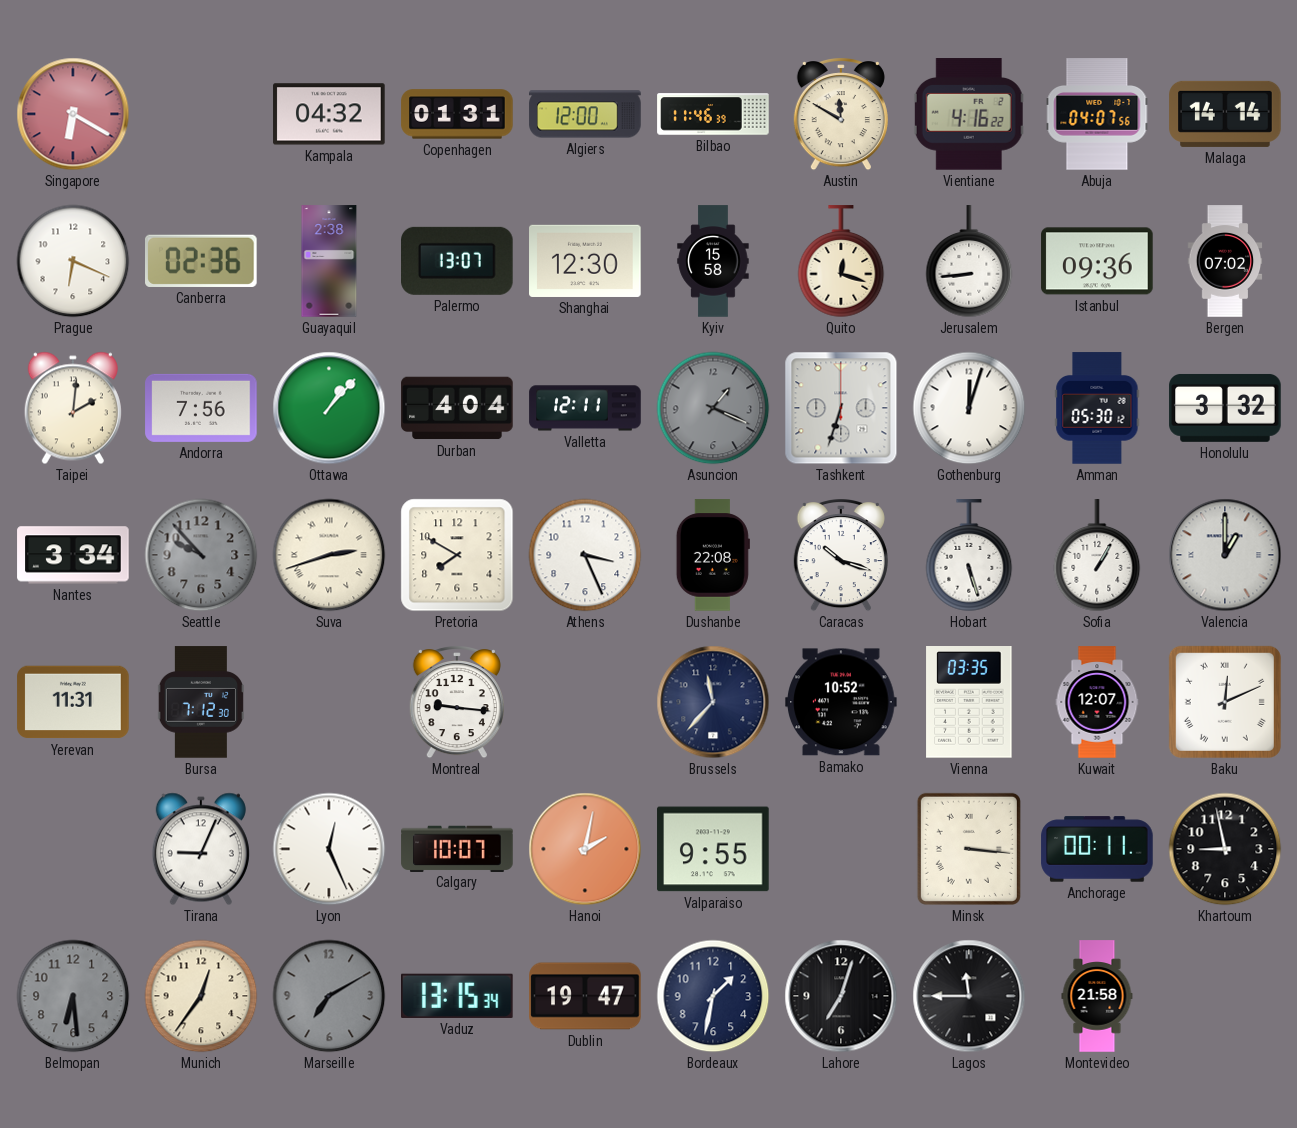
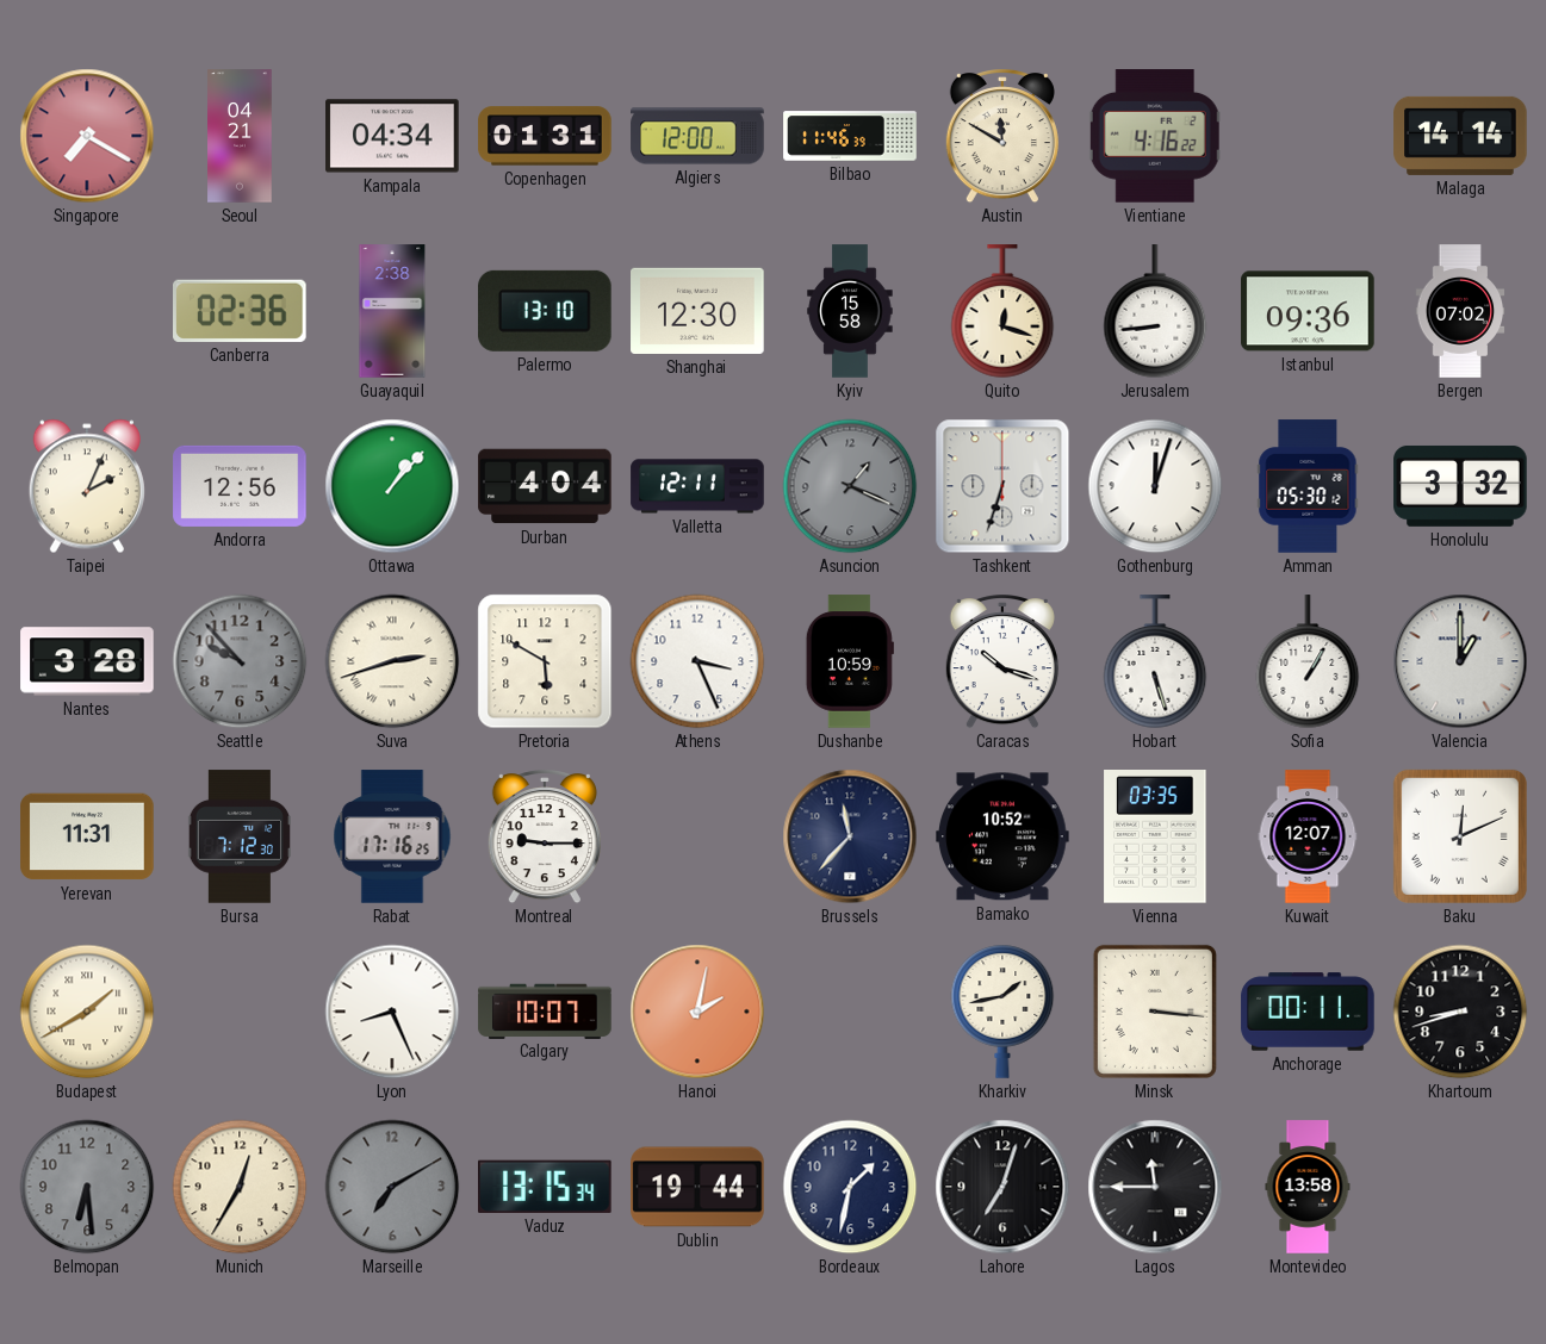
Singapore: 6:20 -> 7:20
Seoul: none -> 04:21
Kampala: 04:32 -> 04:34
Abuja: 04:07 -> none
Prague: 6:19 -> none
Palermo: 13:07 -> 13:10
Taipei: 2:01 -> 2:04
Andorra: 7:56 -> 12:56
Nantes: 3:34 -> 3:28
Pretoria: 7:50 -> 5:50
Dushanbe: 22:08 -> 10:59
Rabat: none -> 17:16
Montreal: 9:16 -> 9:15
Budapest: none -> 1:40
Tirana: 9:04 -> none
Lyon: 12:26 -> 8:26
Valparaiso: 9:55 -> none
Kharkiv: none -> 1:43
Khartoum: 8:58 -> 8:42
Munich: 12:36 -> 12:35
Dublin: 19:47 -> 19:44
Montevideo: 21:58 -> 13:58
